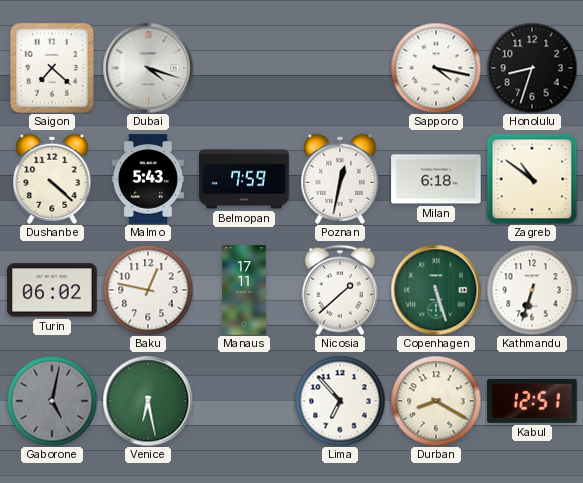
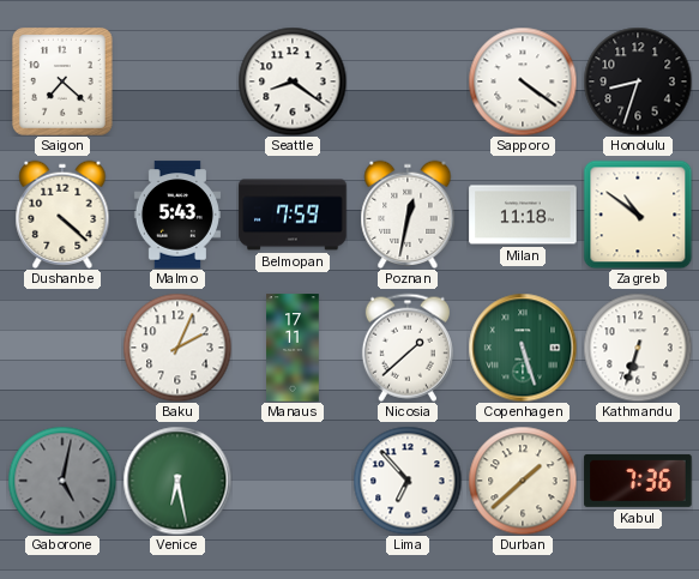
Dubai: 4:18 -> none
Seattle: none -> 8:21
Sapporo: 4:17 -> 4:21
Milan: 6:18 -> 11:18
Turin: 06:02 -> none
Baku: 12:47 -> 2:04
Durban: 8:20 -> 1:38
Kabul: 12:51 -> 7:36
